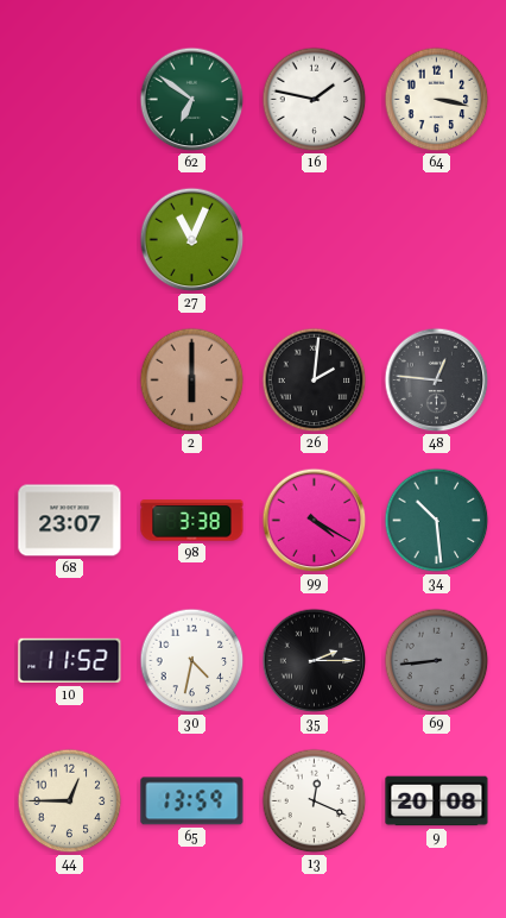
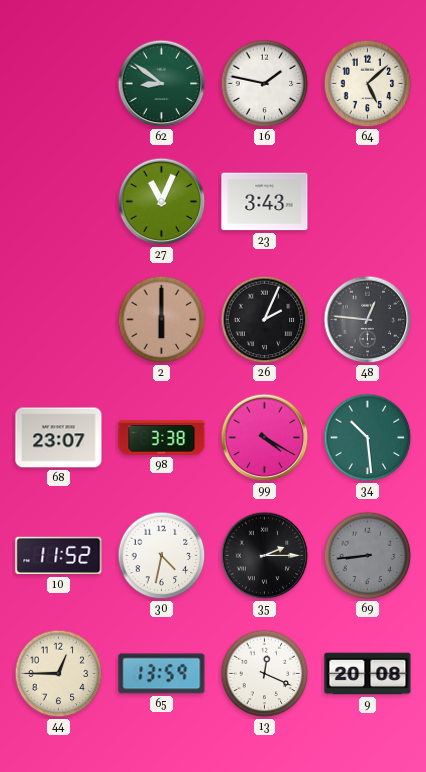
62: 6:51 -> 8:51
64: 3:17 -> 5:08
23: none -> 3:43
26: 2:01 -> 2:04
